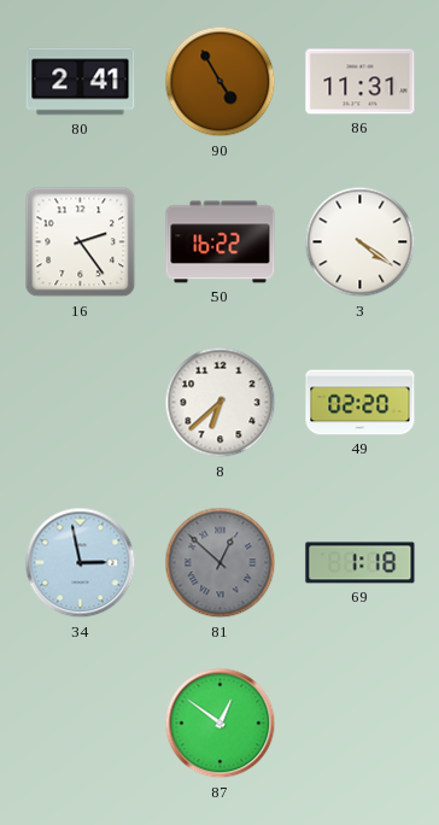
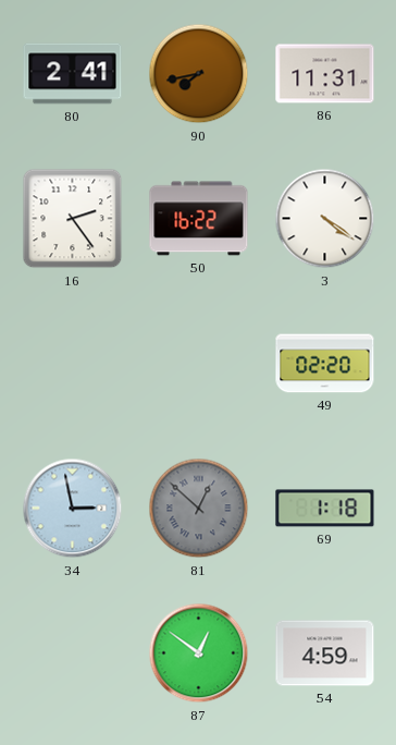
90: 4:55 -> 7:43
8: 6:38 -> none
54: none -> 4:59
